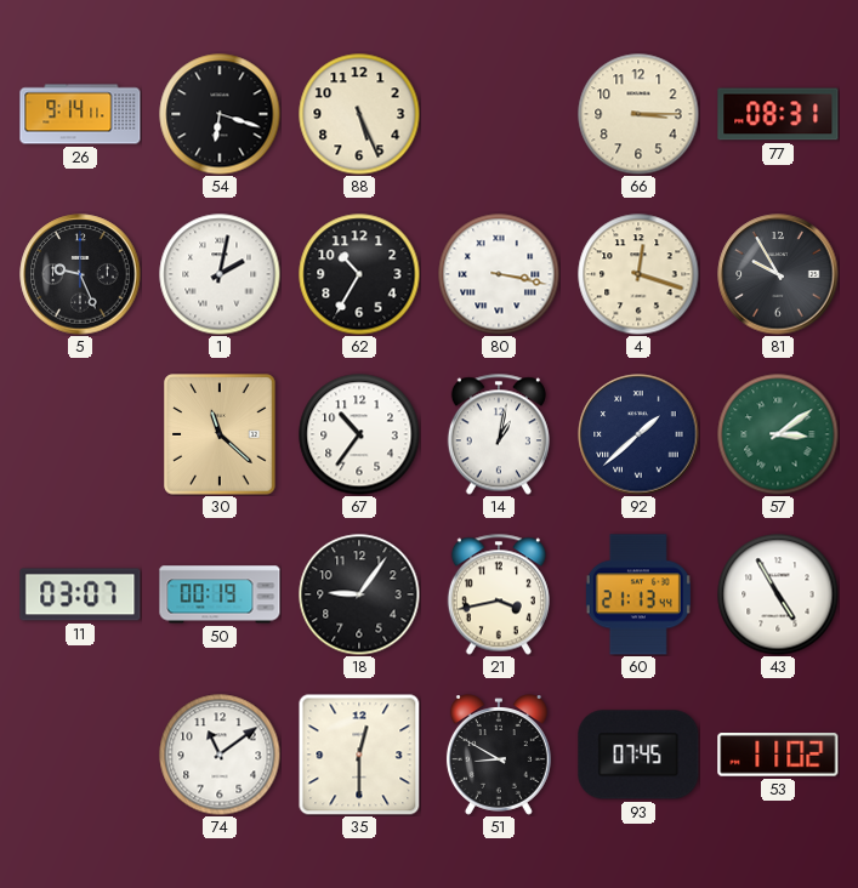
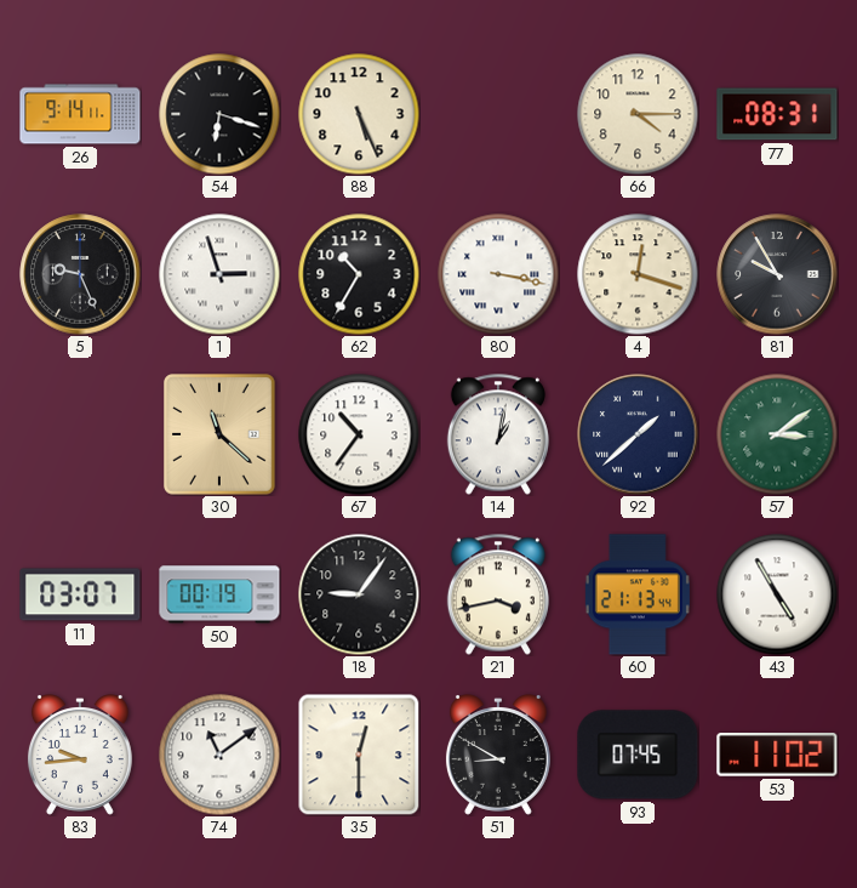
66: 3:15 -> 4:15
1: 2:02 -> 2:57
83: none -> 9:44
